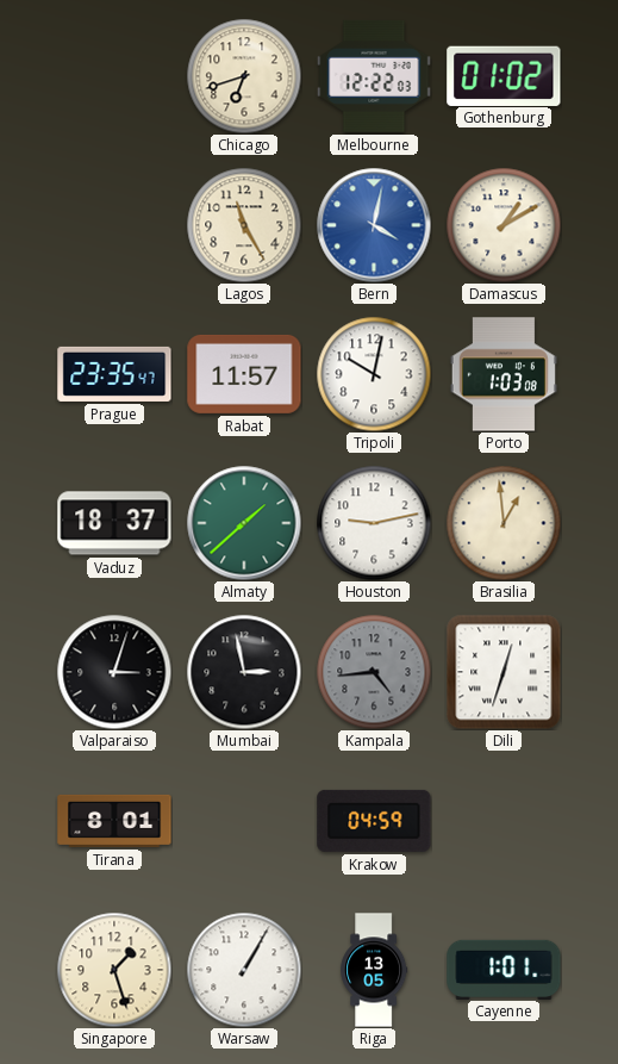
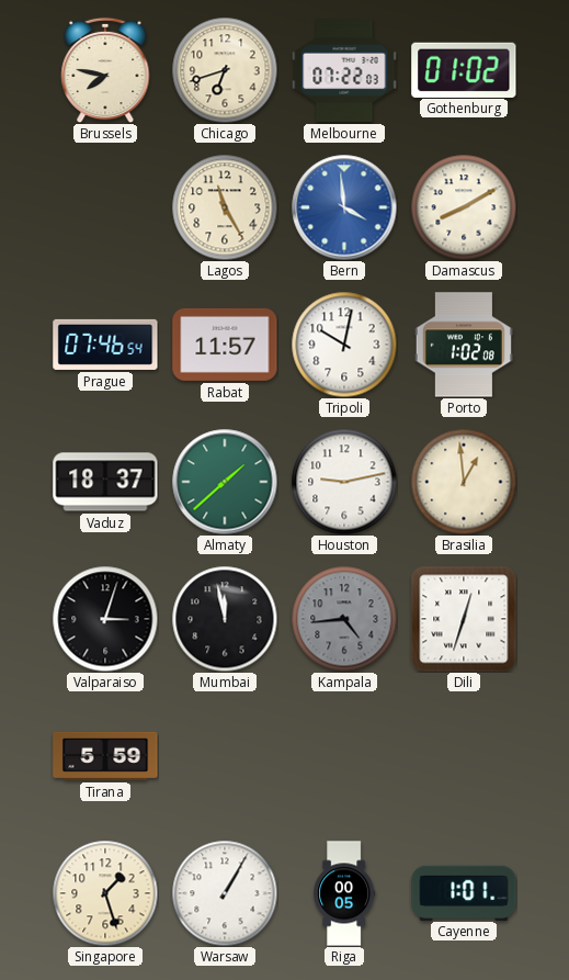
Brussels: none -> 7:47
Melbourne: 12:22 -> 07:22
Bern: 4:02 -> 3:59
Damascus: 1:10 -> 8:10
Prague: 23:35 -> 07:46
Porto: 1:03 -> 1:02
Mumbai: 2:58 -> 11:58
Tirana: 8:01 -> 5:59
Krakow: 04:59 -> none
Riga: 13:05 -> 00:05
